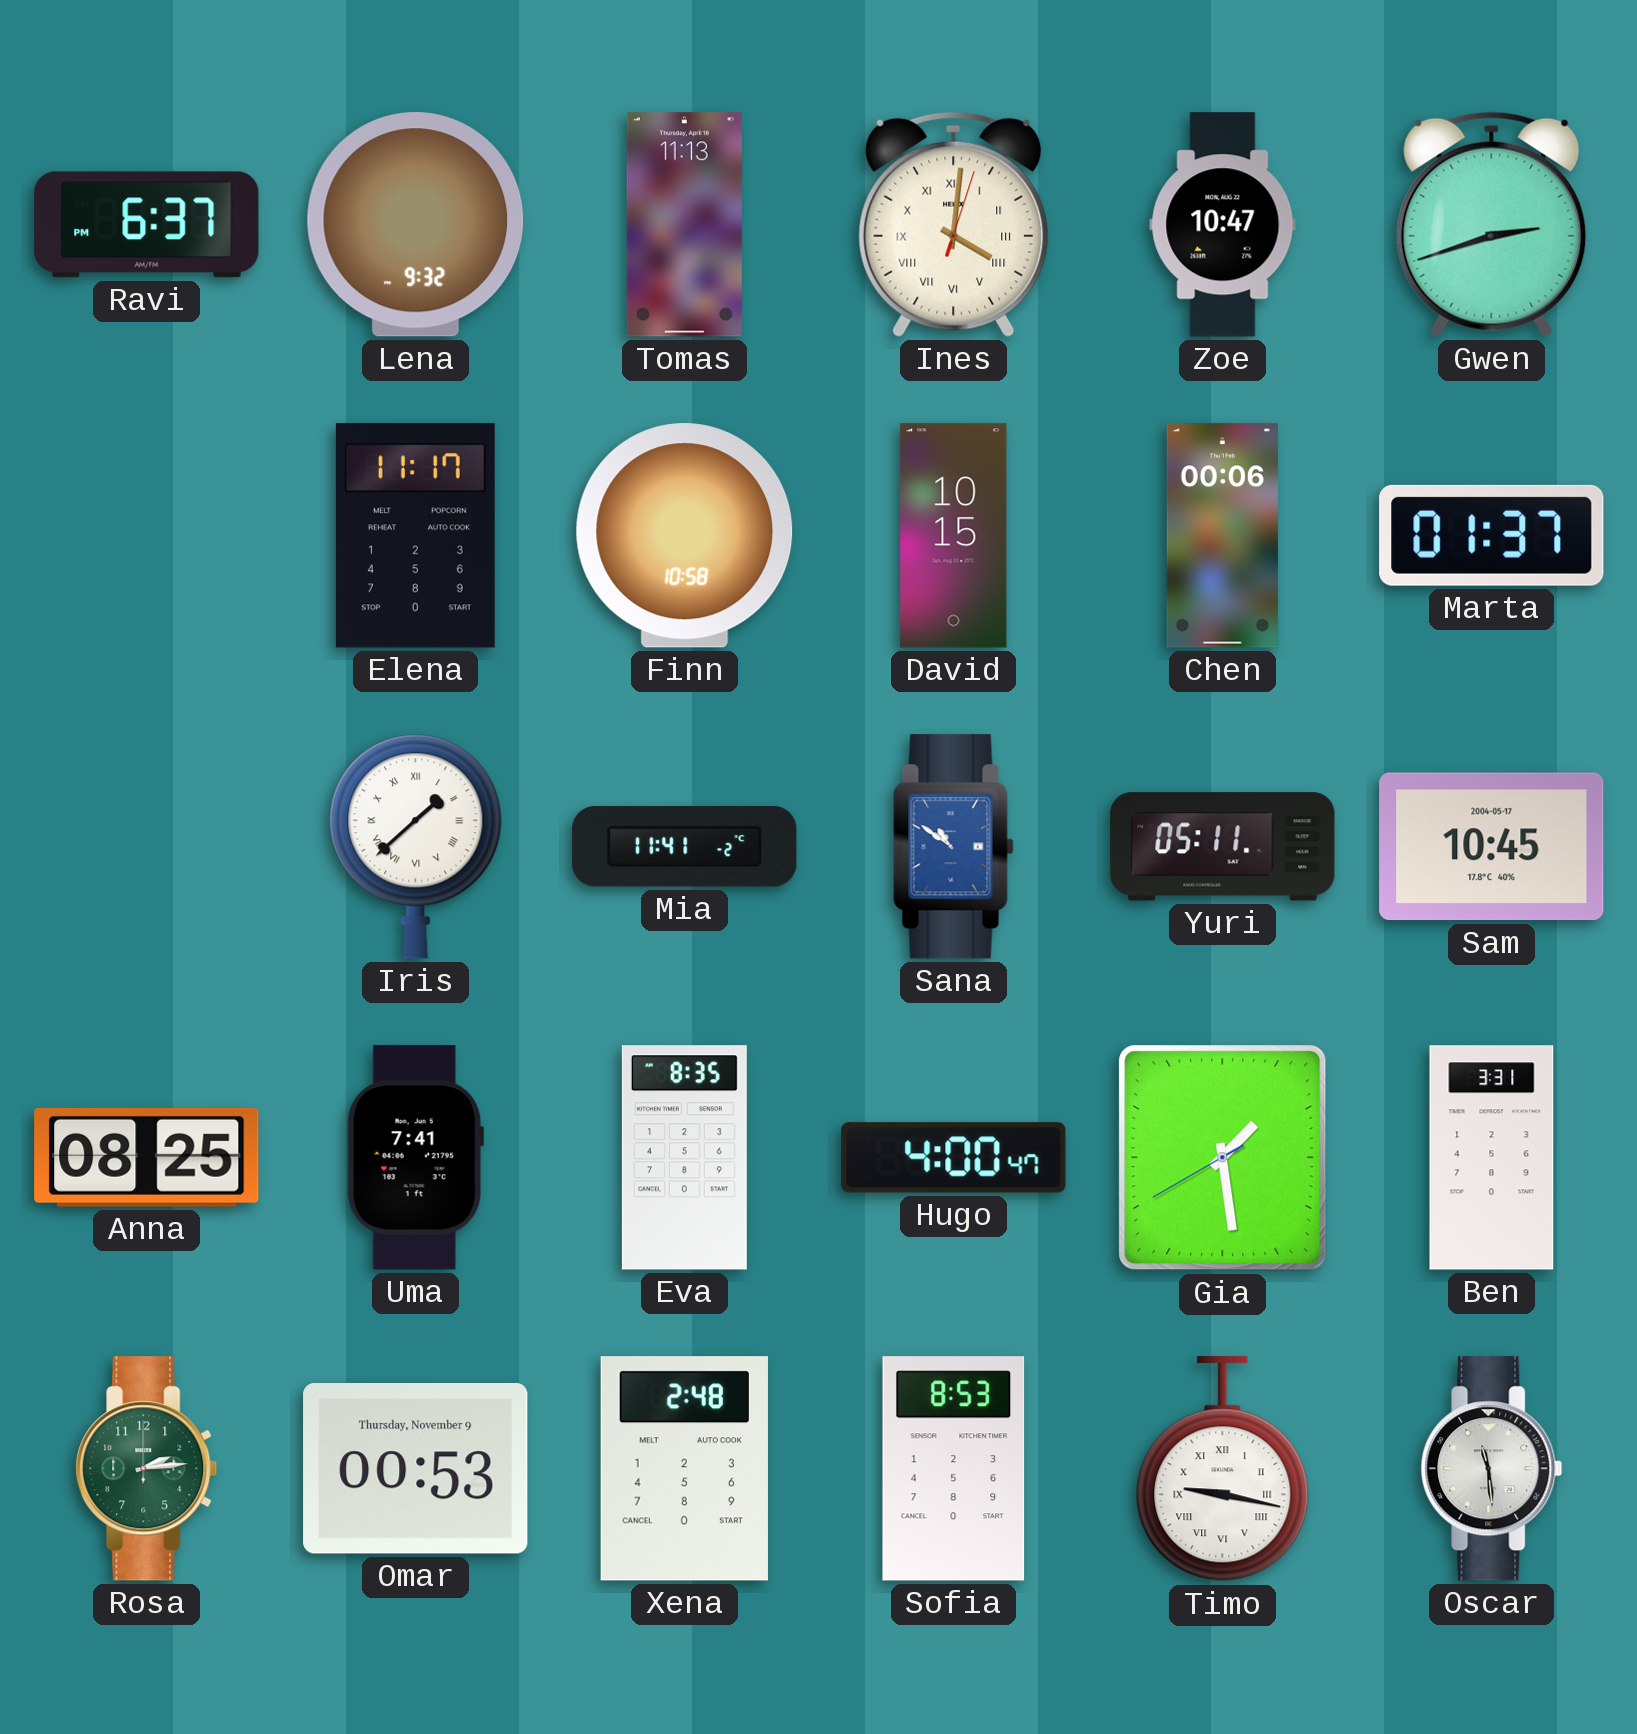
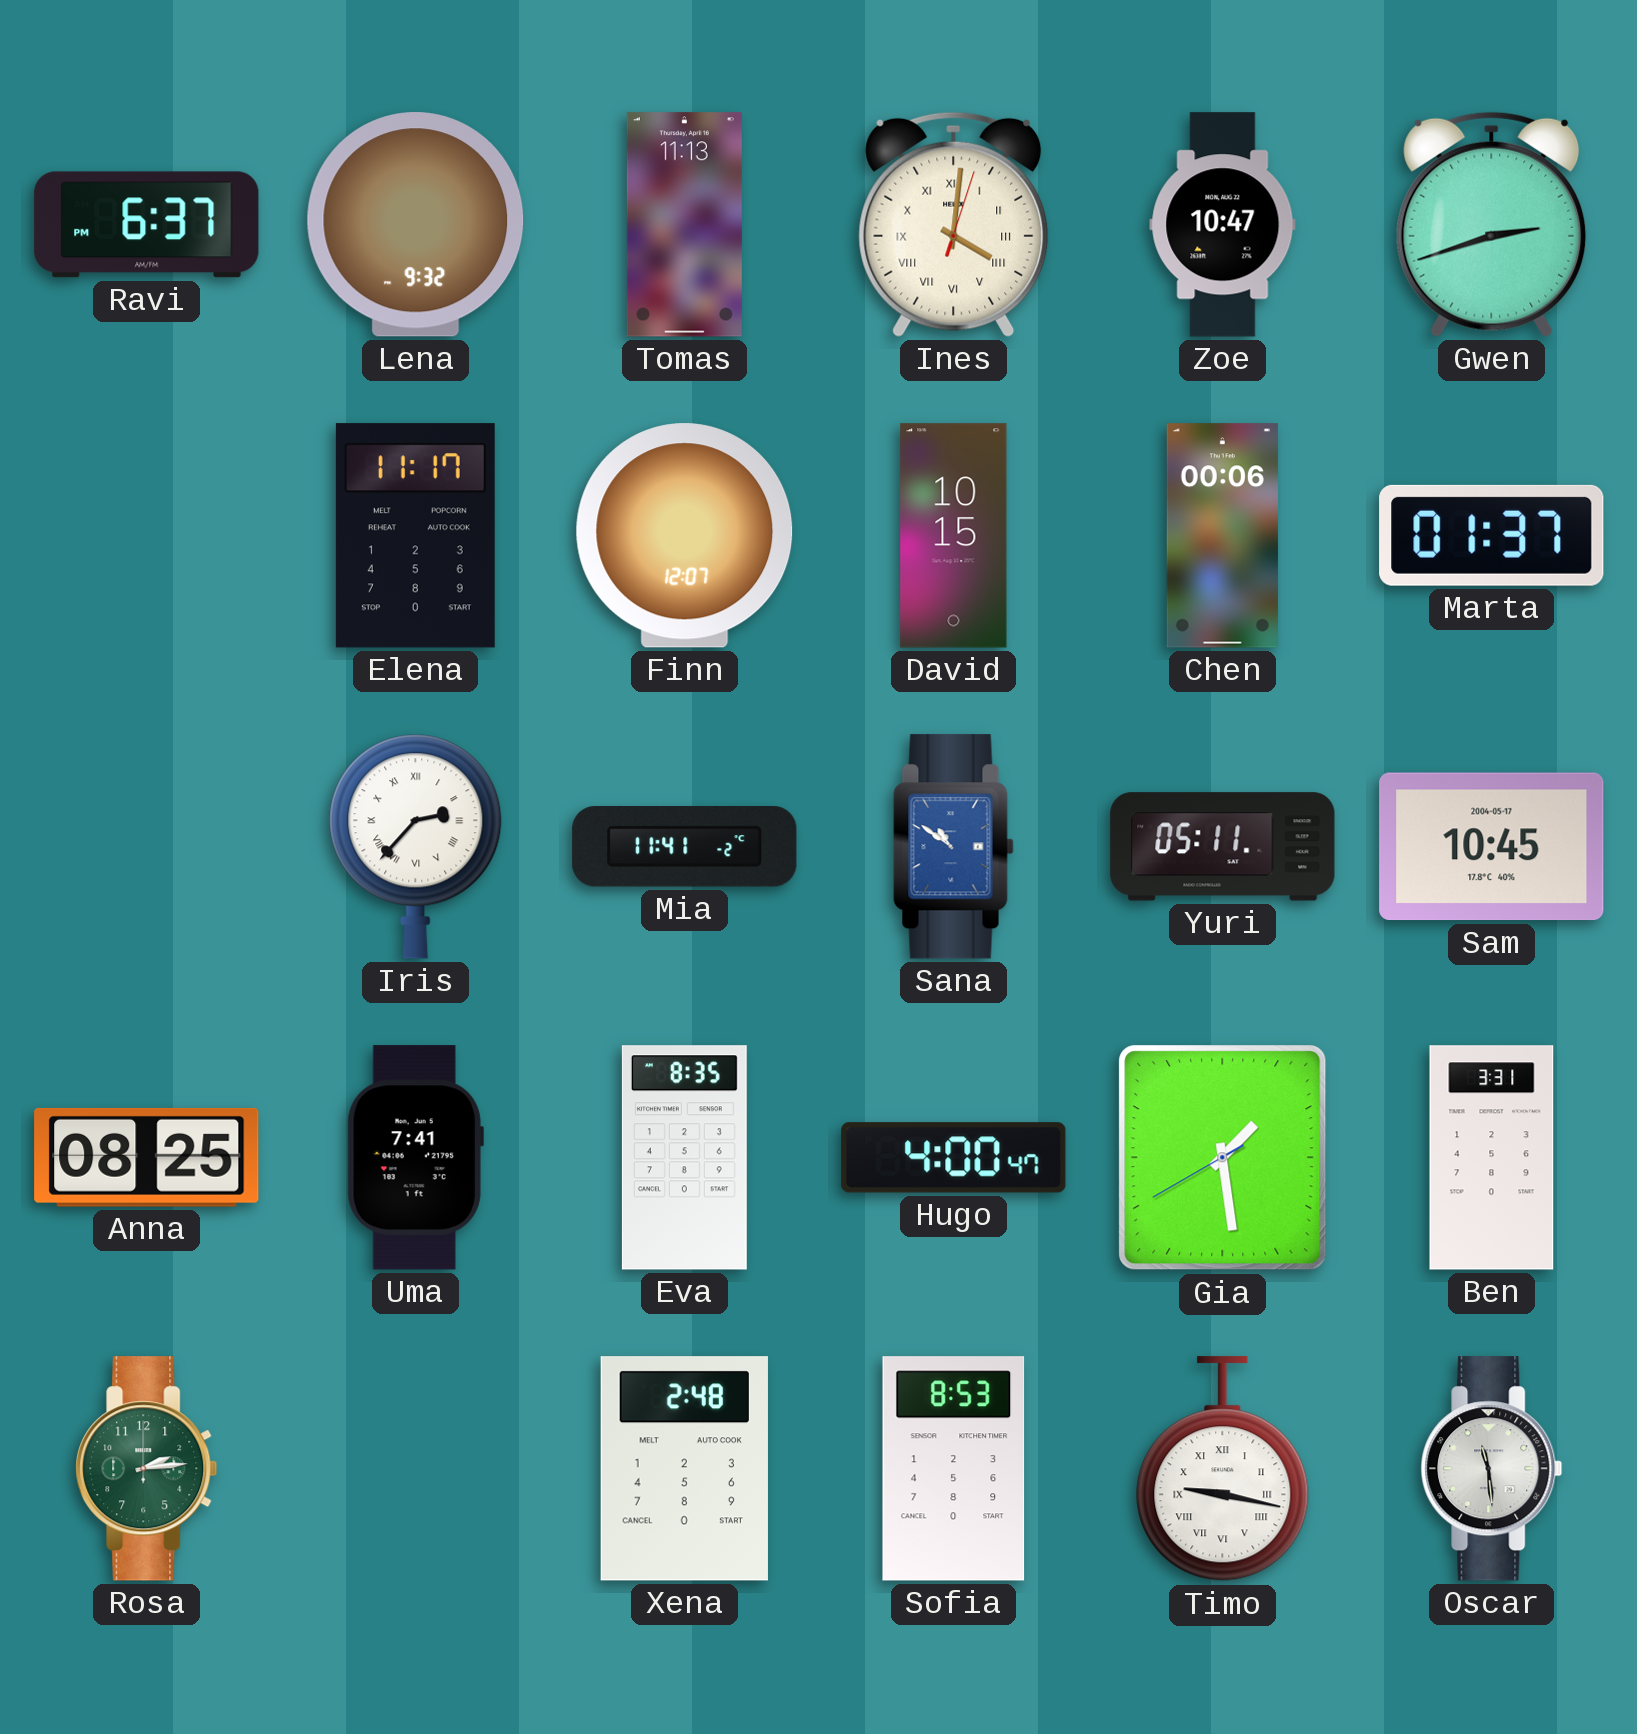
Finn: 10:58 -> 12:07
Iris: 1:38 -> 2:37
Omar: 00:53 -> none
